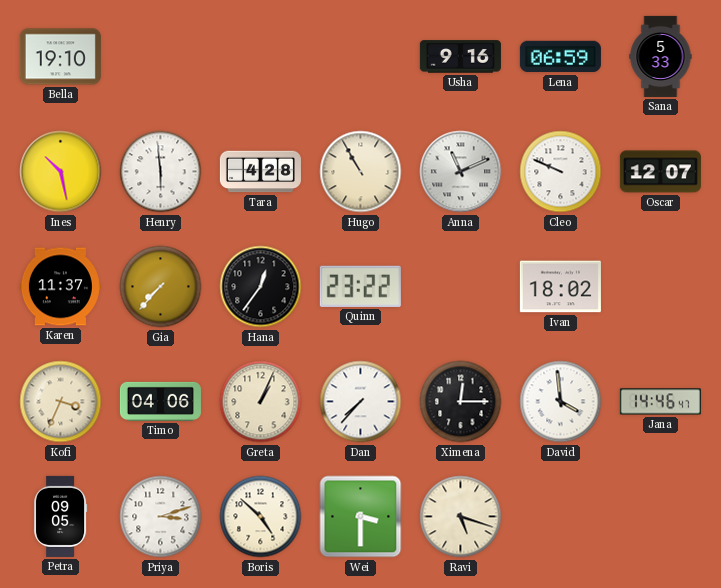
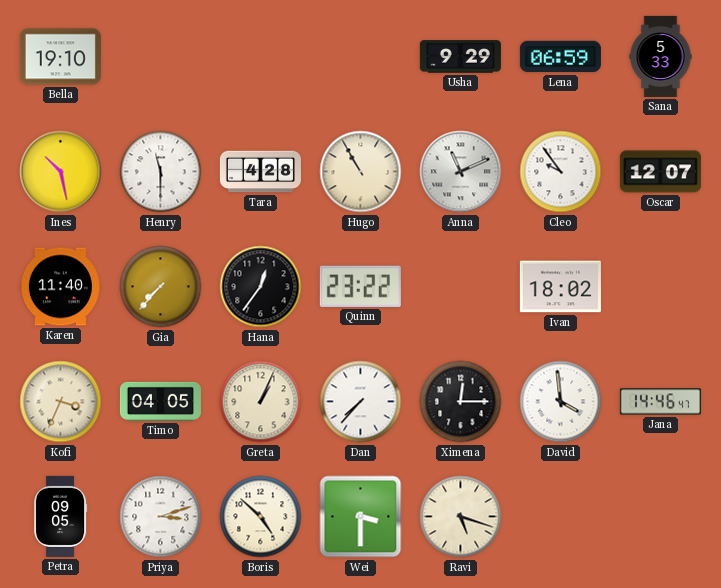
Usha: 9:16 -> 9:29
Henry: 5:59 -> 11:30
Cleo: 9:49 -> 9:54
Karen: 11:37 -> 11:40
Timo: 04:06 -> 04:05
